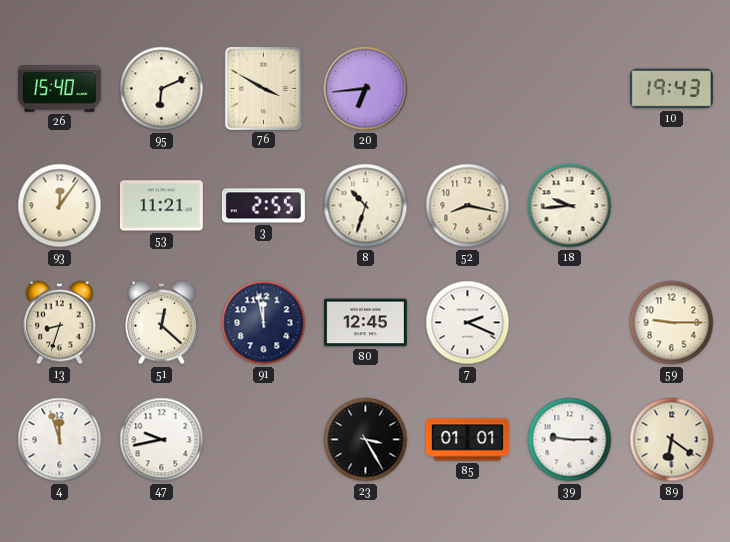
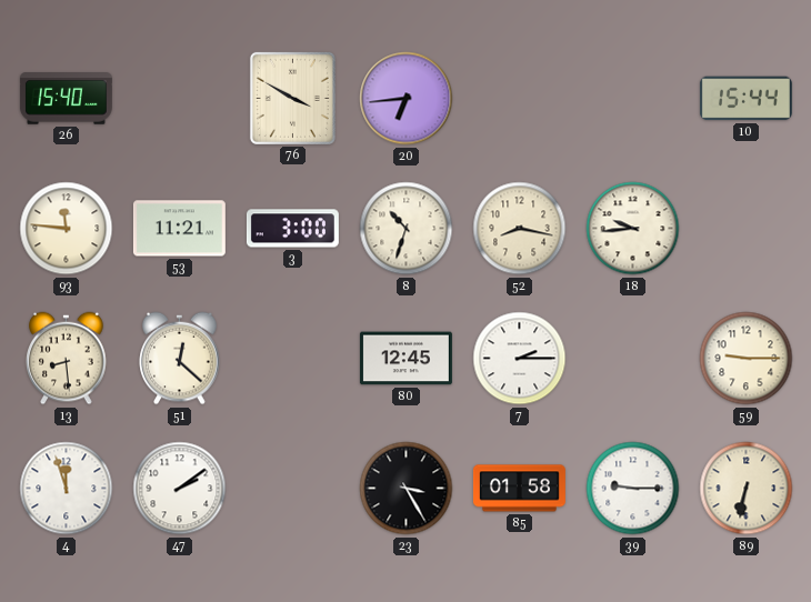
95: 6:11 -> none
10: 19:43 -> 15:44
93: 12:06 -> 11:46
3: 2:55 -> 3:00
13: 8:33 -> 8:29
91: 11:58 -> none
7: 2:19 -> 2:15
47: 9:43 -> 2:09
85: 01:01 -> 01:58
89: 6:21 -> 6:32
